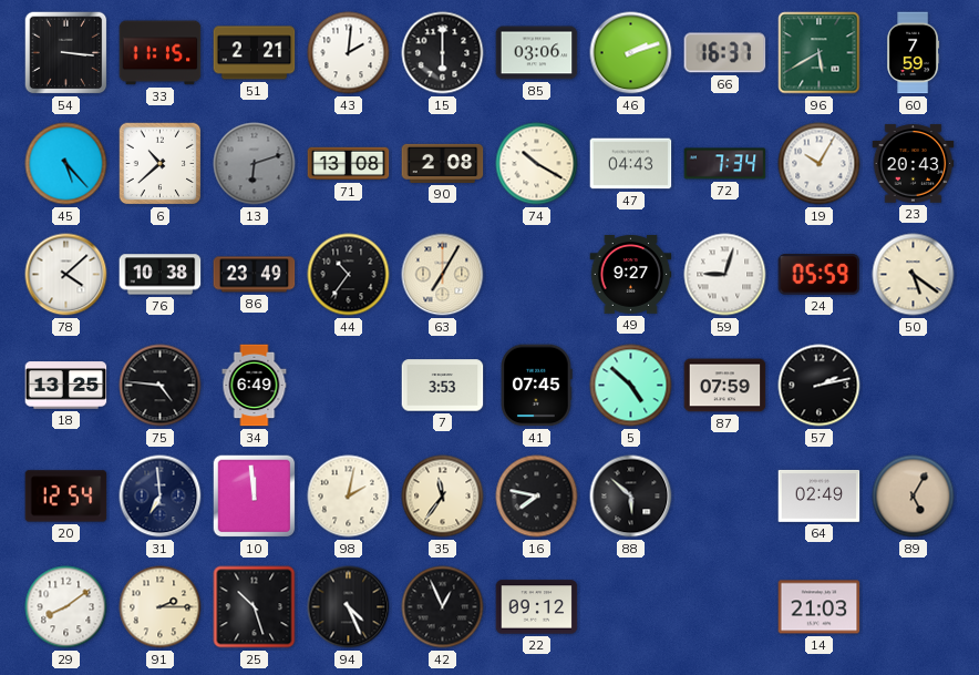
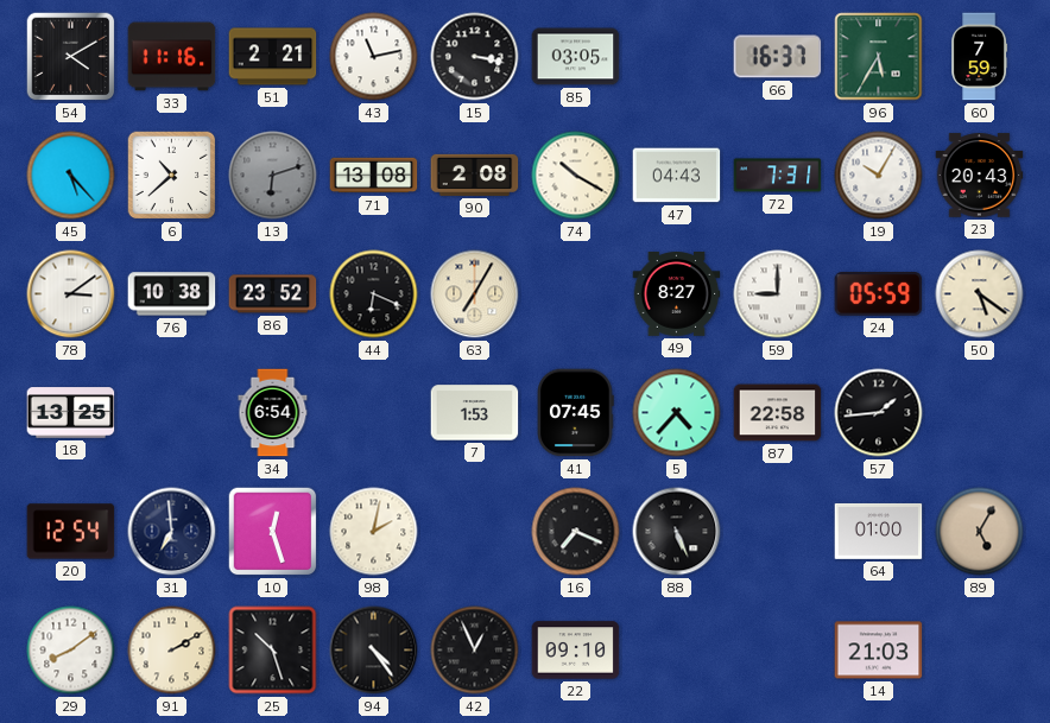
54: 3:16 -> 4:10
33: 11:15 -> 11:16
43: 2:01 -> 11:13
15: 6:00 -> 3:17
85: 03:06 -> 03:05
46: 2:12 -> none
96: 5:40 -> 5:35
72: 7:34 -> 7:31
78: 4:08 -> 3:09
86: 23:49 -> 23:52
44: 10:36 -> 6:19
49: 9:27 -> 8:27
59: 9:03 -> 9:00
75: 4:46 -> none
34: 6:49 -> 6:54
7: 3:53 -> 1:53
5: 4:52 -> 4:37
87: 07:59 -> 22:58
57: 2:13 -> 1:44
10: 11:59 -> 12:27
35: 11:36 -> none
16: 7:47 -> 7:19
88: 5:52 -> 5:26
64: 02:49 -> 01:00
91: 2:15 -> 2:10
94: 4:26 -> 4:24
22: 09:12 -> 09:10
